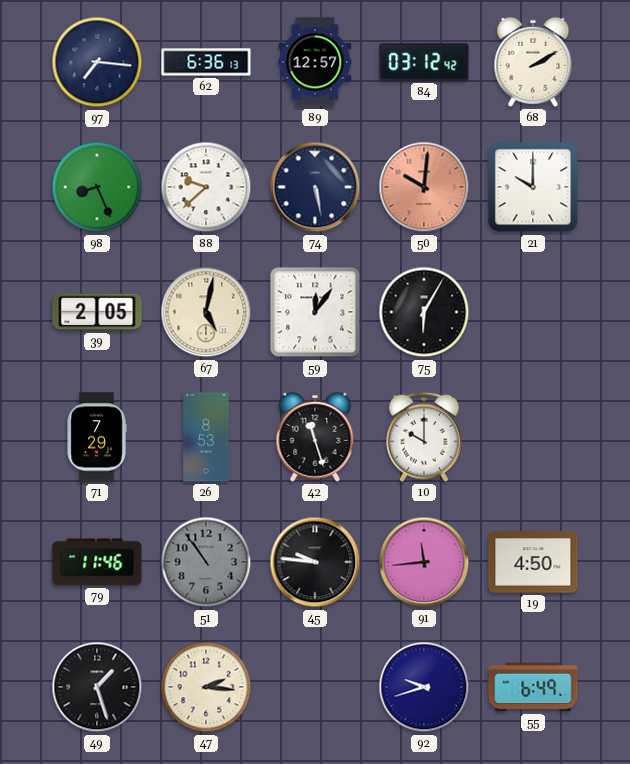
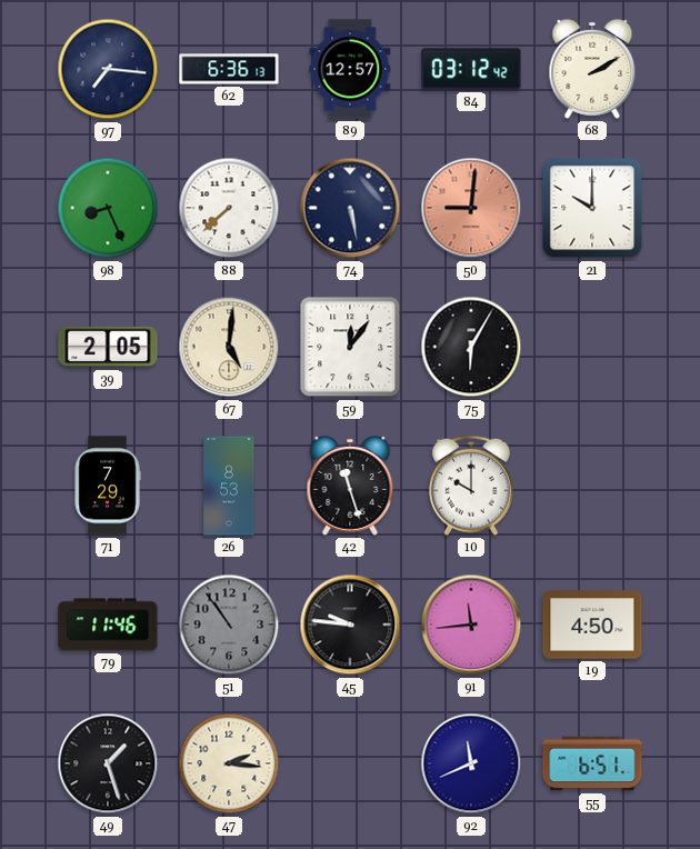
88: 9:38 -> 7:38
50: 10:01 -> 9:01
67: 5:02 -> 5:01
92: 9:42 -> 11:41
55: 6:49 -> 6:51
